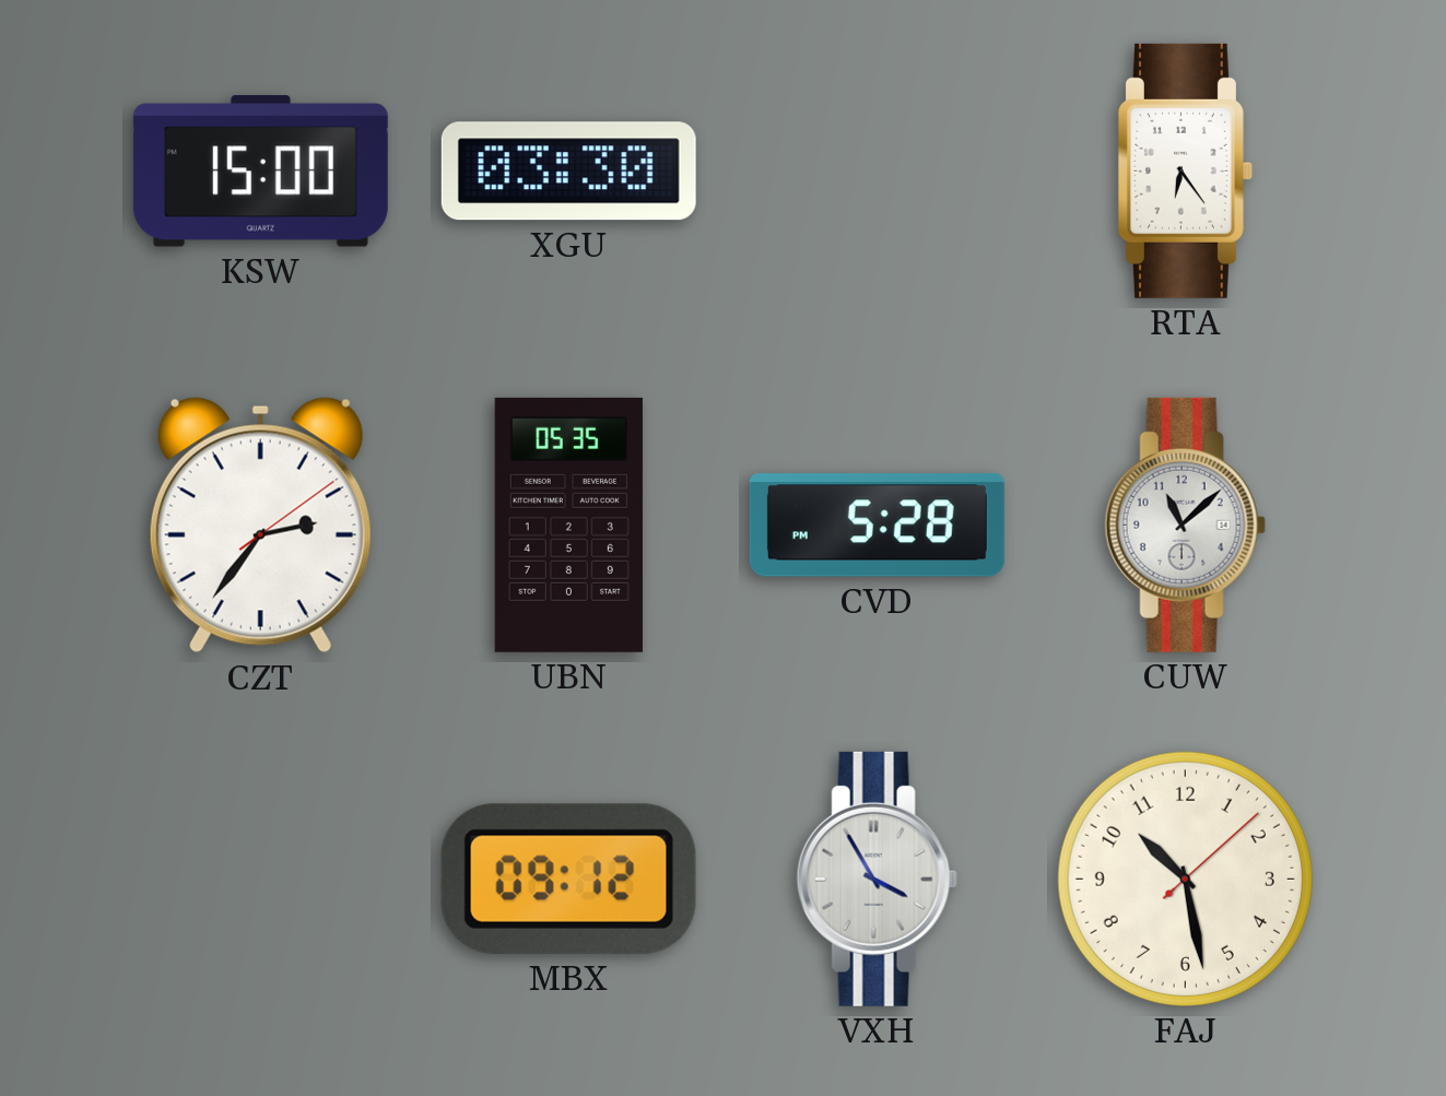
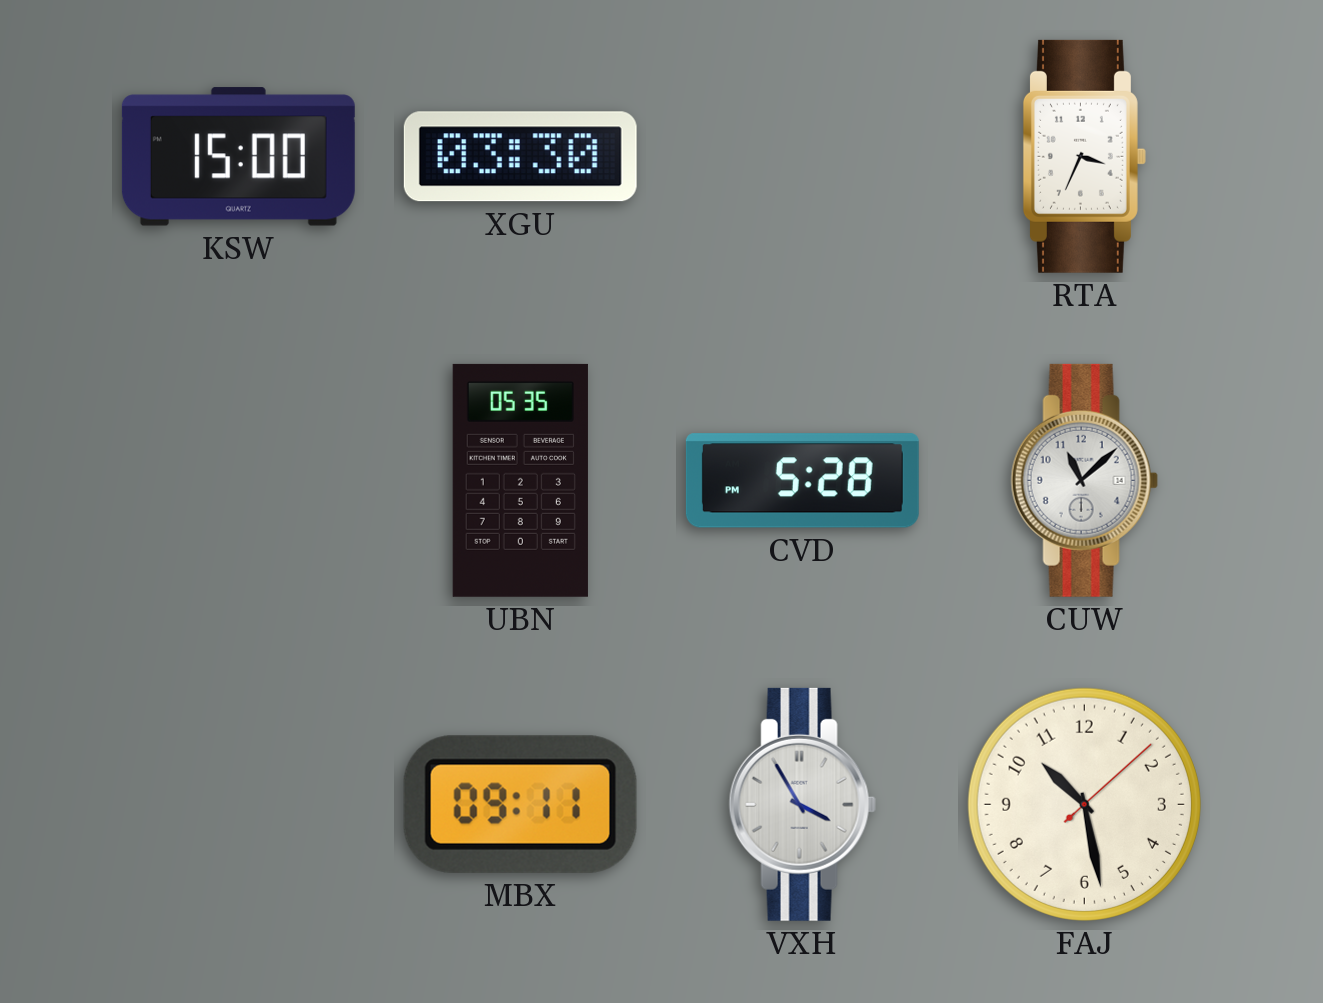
RTA: 6:24 -> 3:34
CZT: 2:36 -> none
MBX: 09:12 -> 09:11
